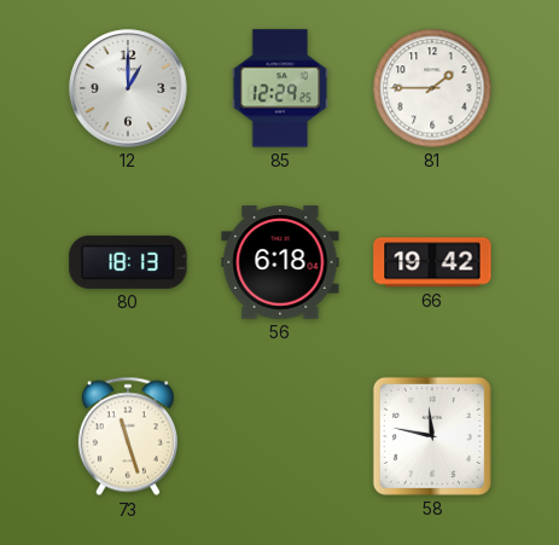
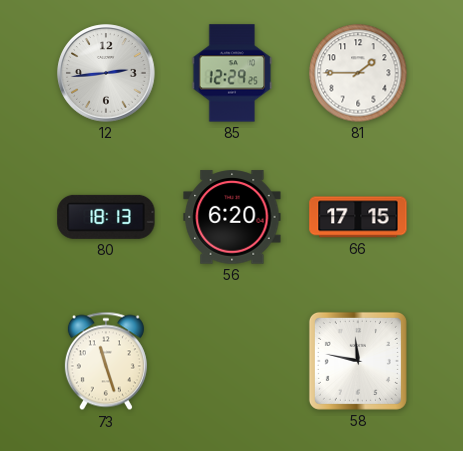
12: 1:00 -> 2:44
56: 6:18 -> 6:20
66: 19:42 -> 17:15
